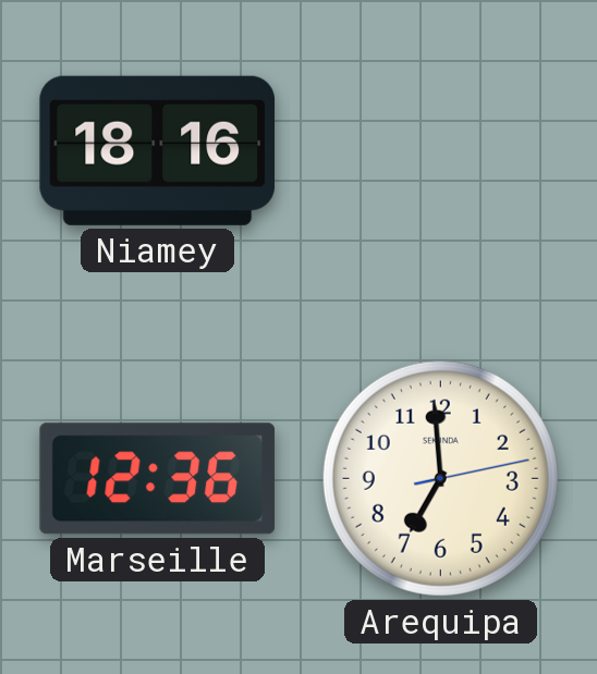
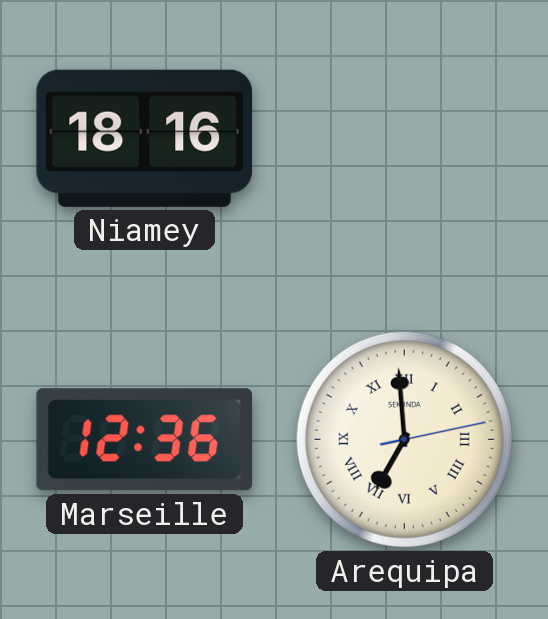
Arequipa numerals: Arabic -> Roman
